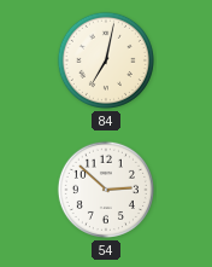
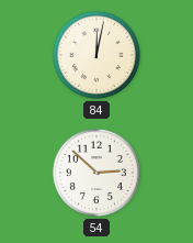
84: 7:02 -> 12:02
